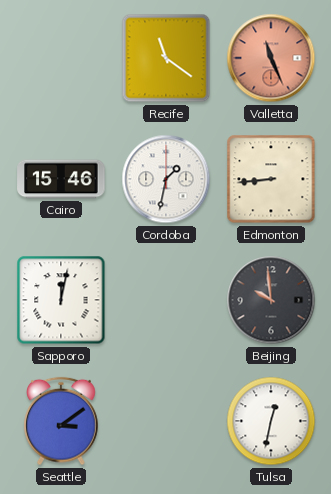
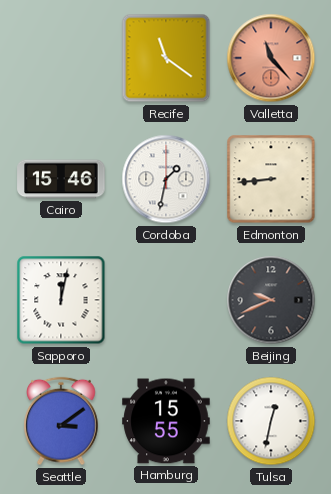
Valletta: 11:26 -> 11:23
Beijing: 9:59 -> 9:41
Hamburg: none -> 15:55
